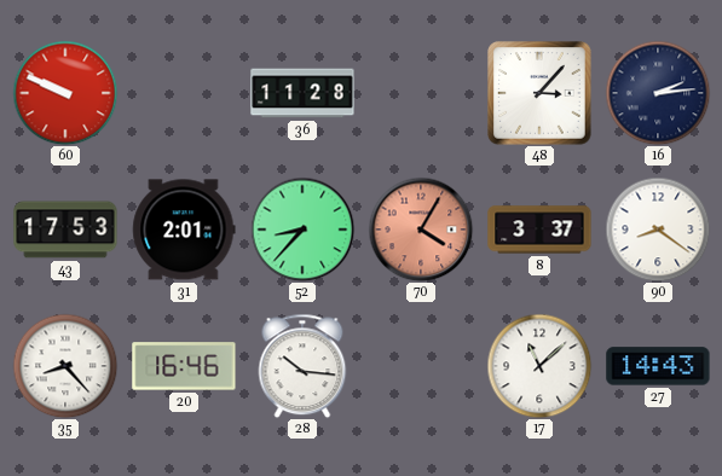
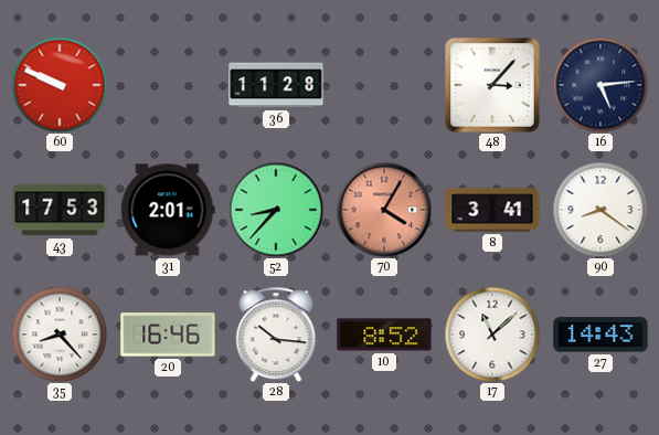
16: 2:14 -> 5:14
8: 3:37 -> 3:41
10: none -> 8:52
